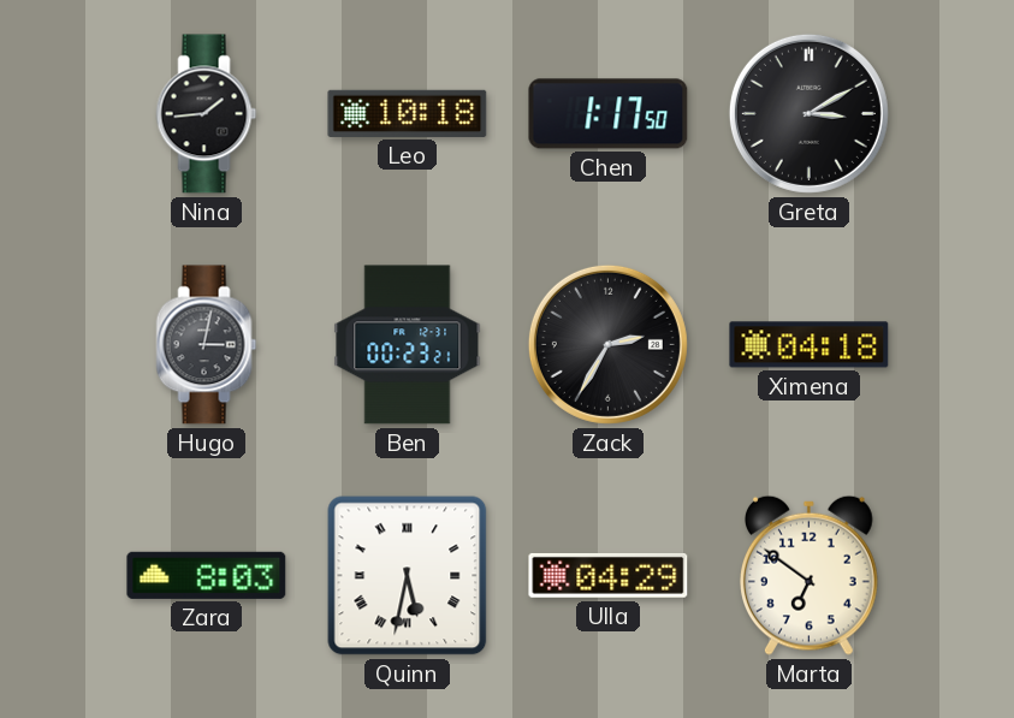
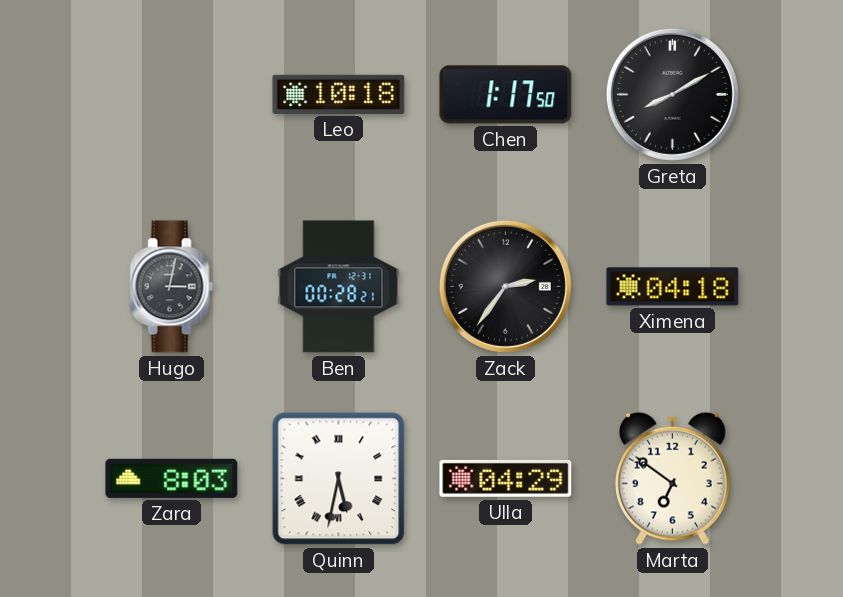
Nina: 1:44 -> none
Greta: 3:10 -> 8:10
Ben: 00:23 -> 00:28
Zack: 2:35 -> 2:36
